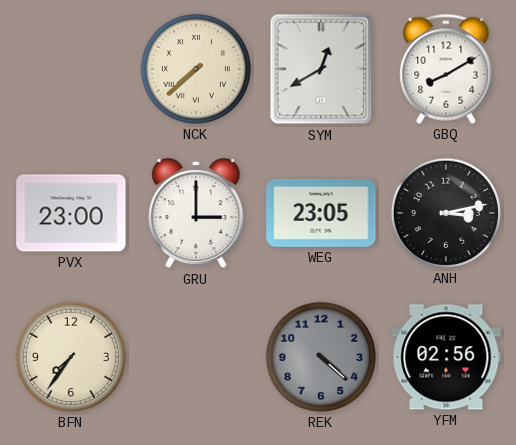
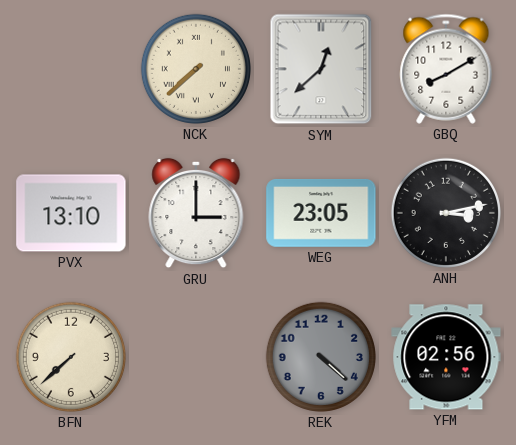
SYM: 12:40 -> 12:38
PVX: 23:00 -> 13:10
BFN: 7:36 -> 7:38
